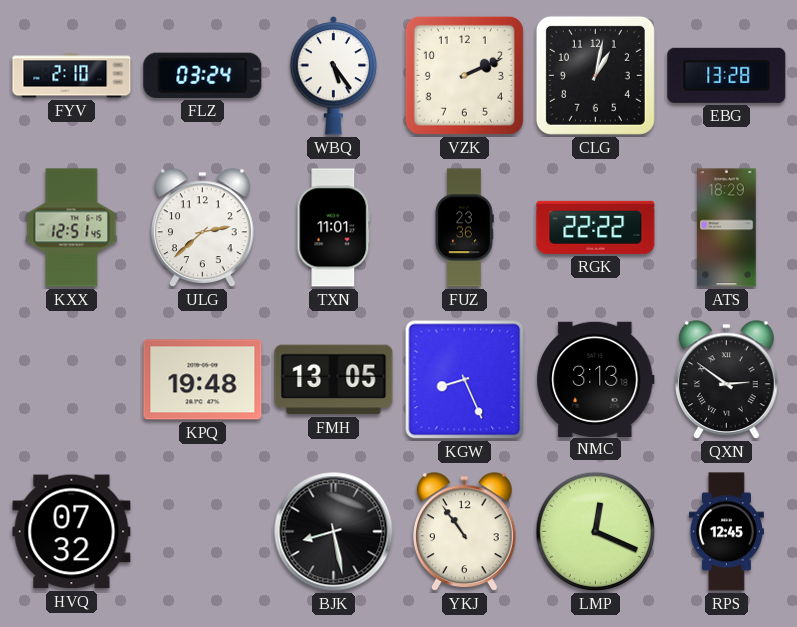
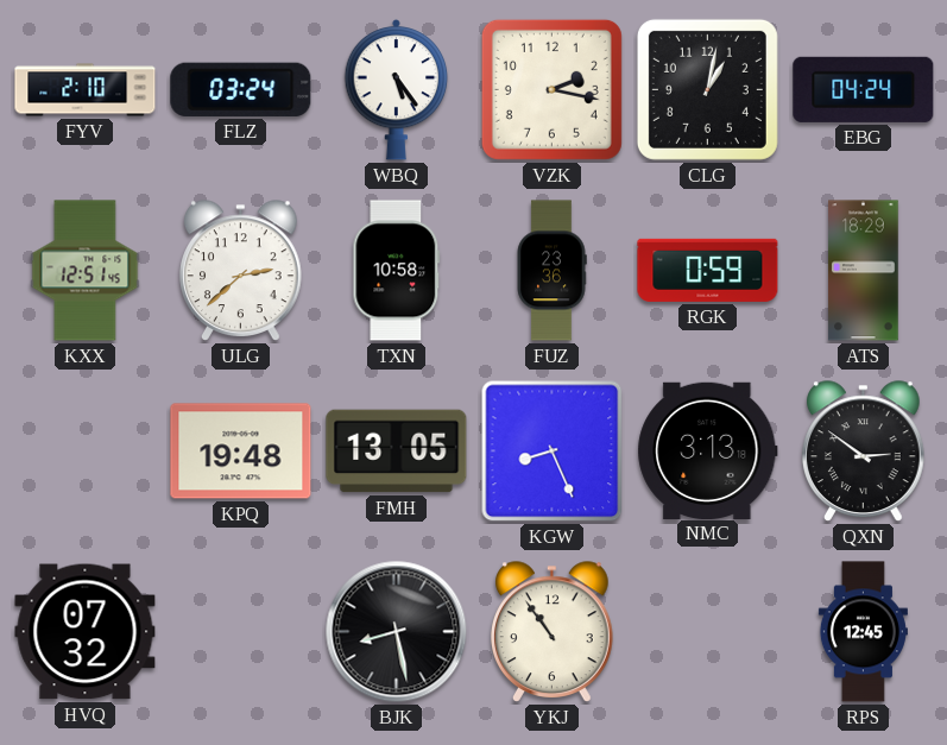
VZK: 2:11 -> 2:17
EBG: 13:28 -> 04:24
TXN: 11:01 -> 10:58
RGK: 22:22 -> 0:59
LMP: 12:19 -> none
